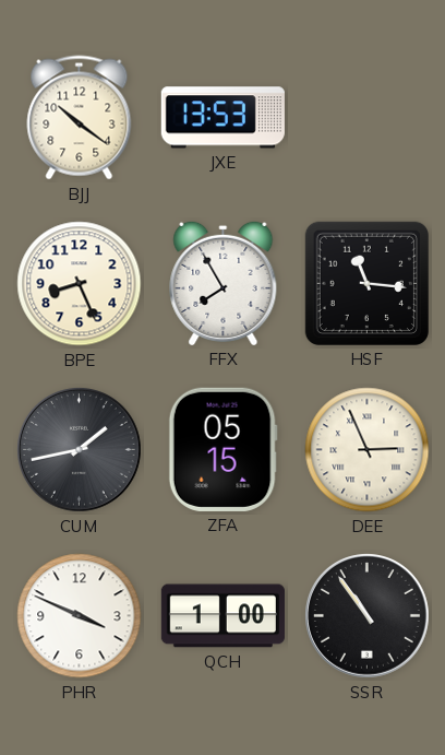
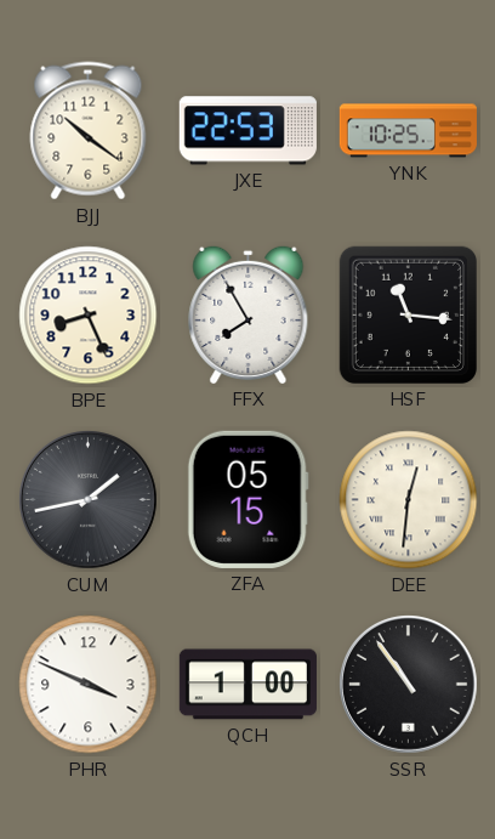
JXE: 13:53 -> 22:53
YNK: none -> 10:25
DEE: 2:56 -> 12:31
